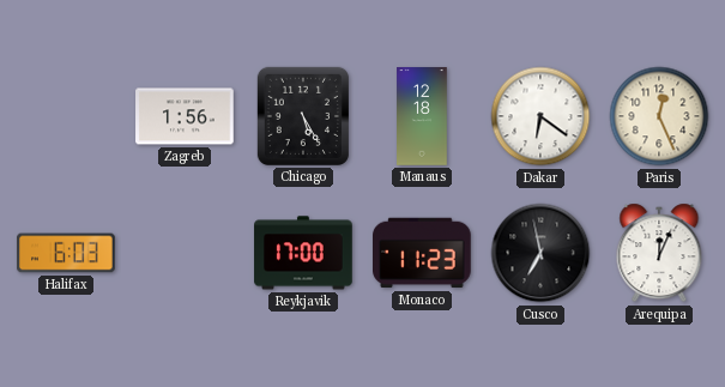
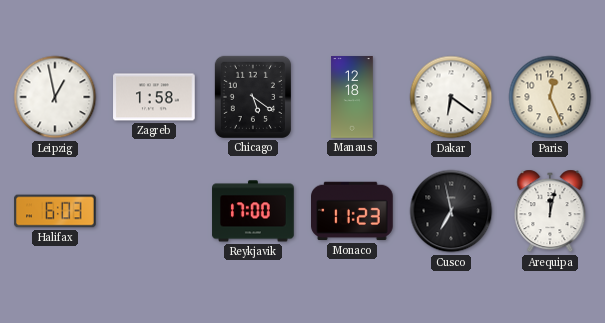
Leipzig: none -> 12:58
Zagreb: 1:56 -> 1:58
Chicago: 5:25 -> 5:21
Arequipa: 12:04 -> 12:02
